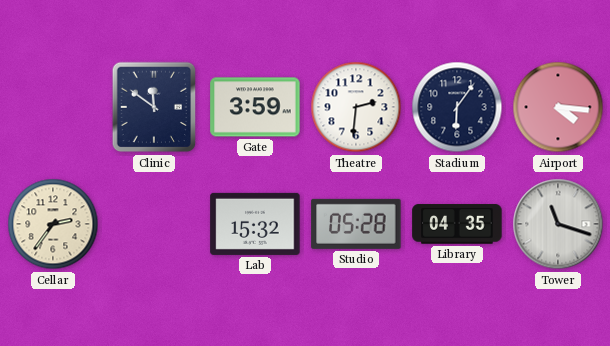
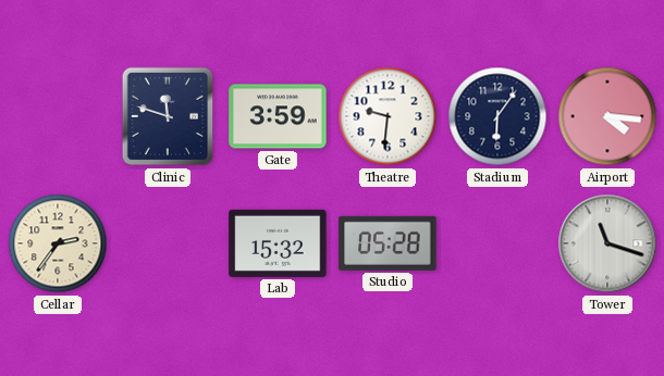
Clinic: 11:51 -> 11:48
Theatre: 2:31 -> 9:31
Library: 04:35 -> none
